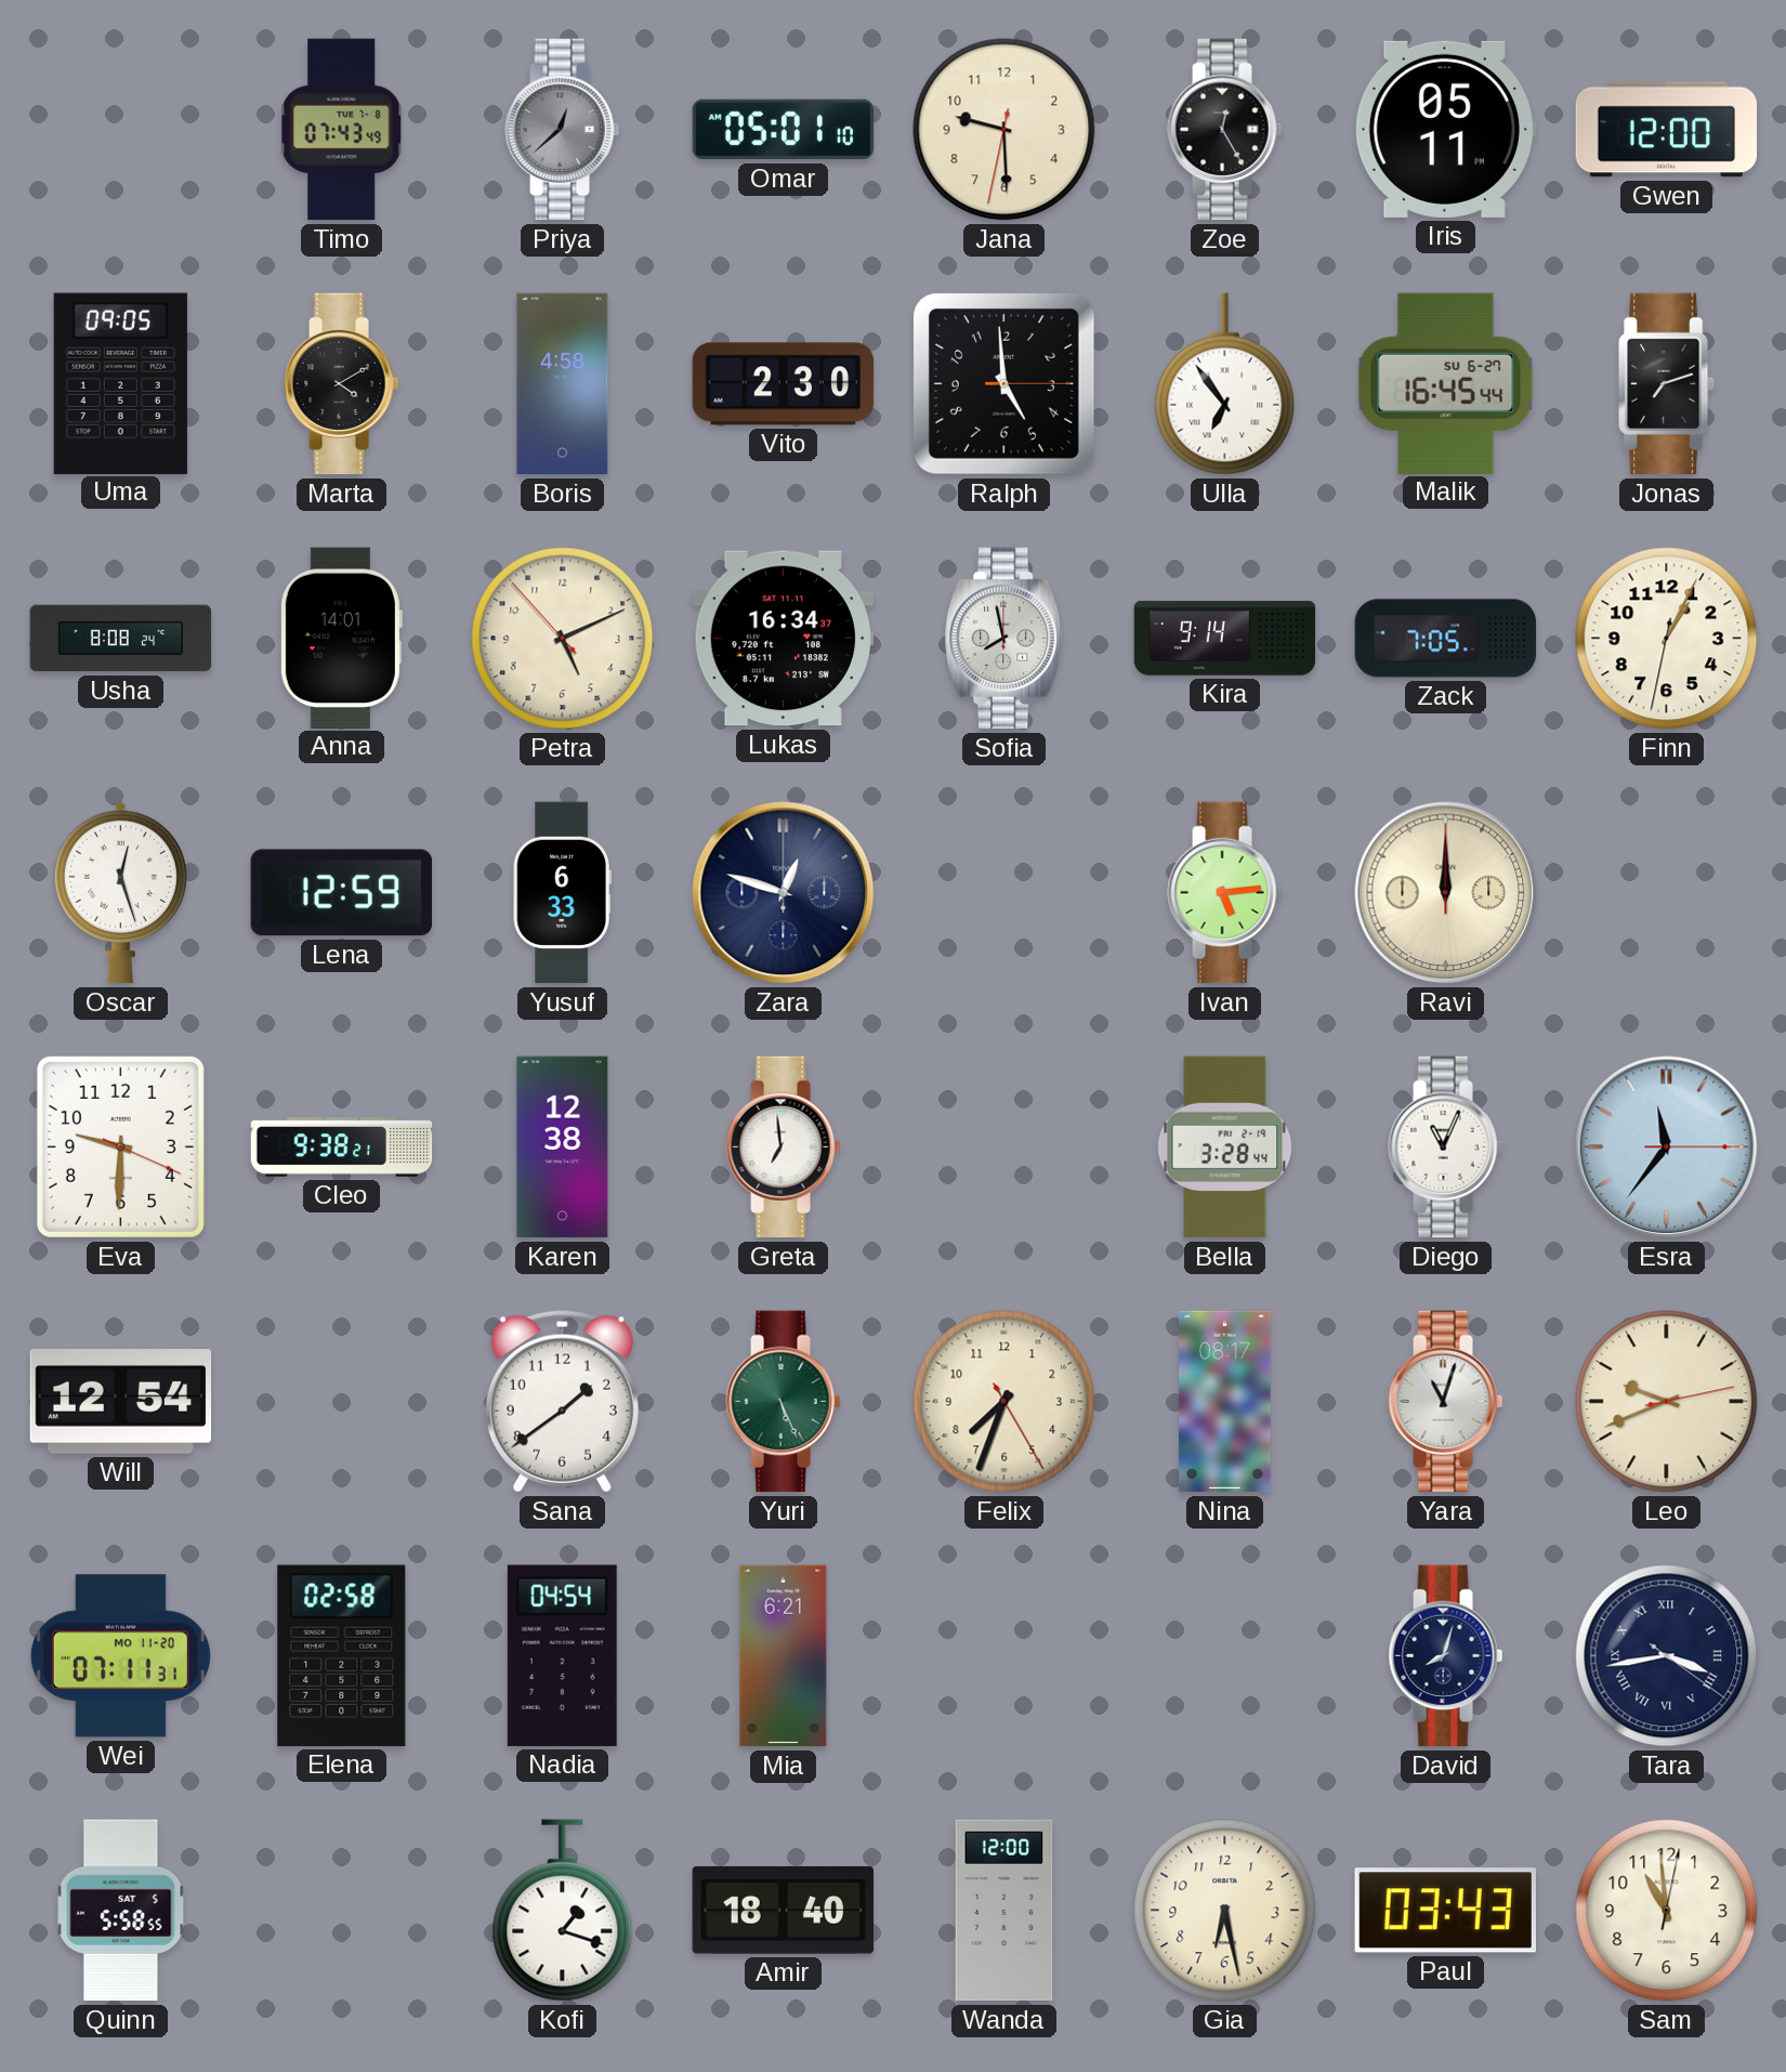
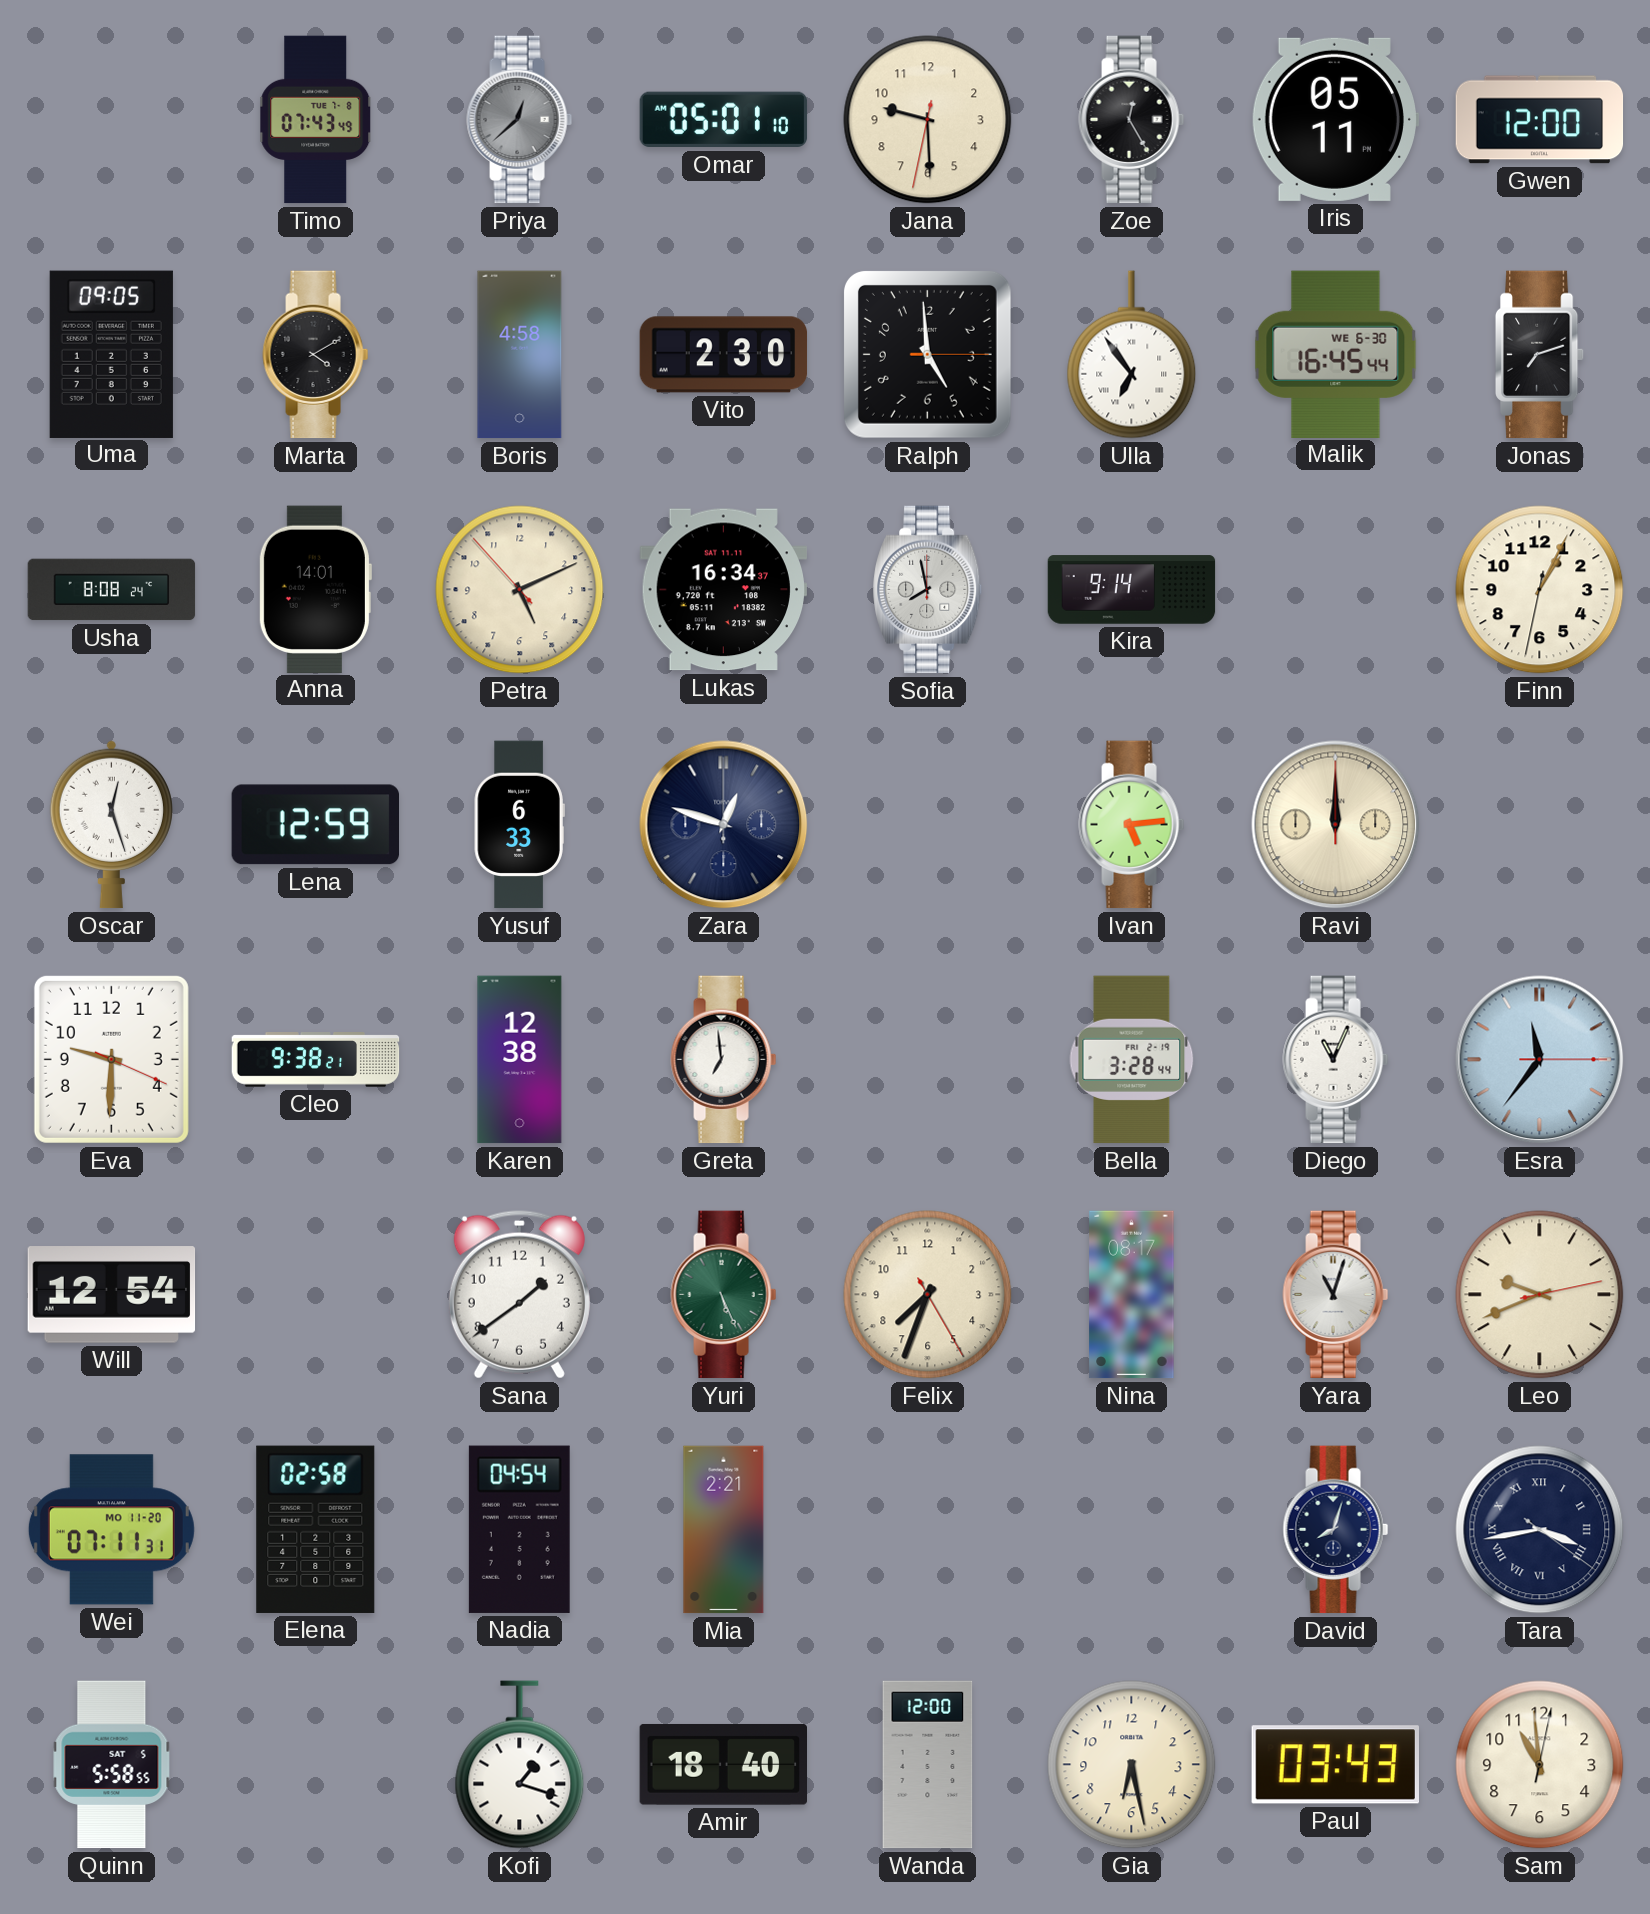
Malik date: SU 6-27 -> WE 6-30
Zack: 7:05 -> none
Mia: 6:21 -> 2:21
